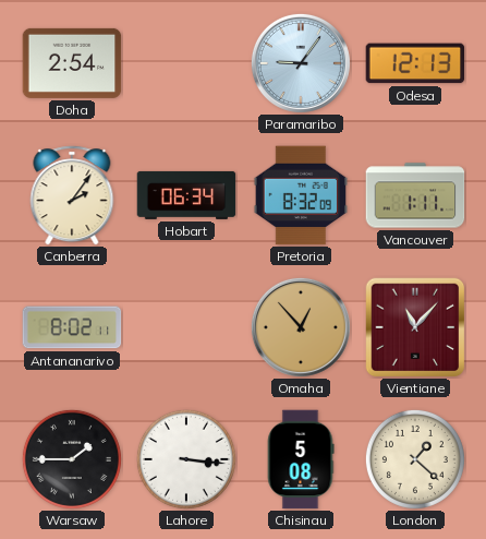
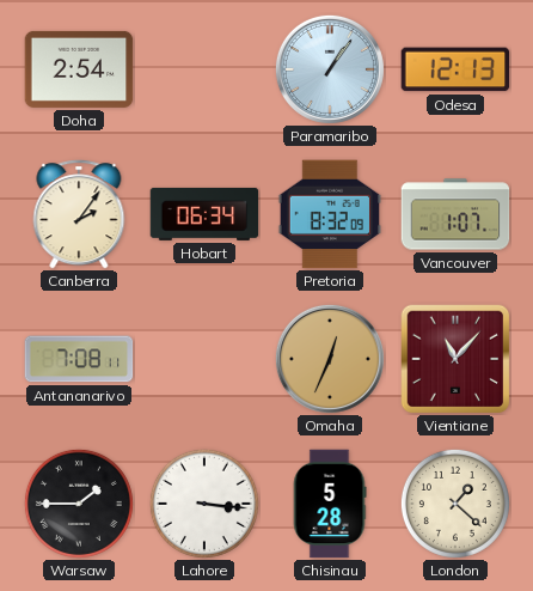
Paramaribo: 9:06 -> 1:06
Vancouver: 1:11 -> 1:07
Antananarivo: 8:02 -> 7:08
Omaha: 12:53 -> 12:34
Chisinau: 5:08 -> 5:28
